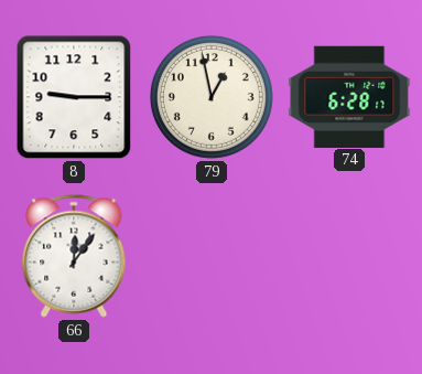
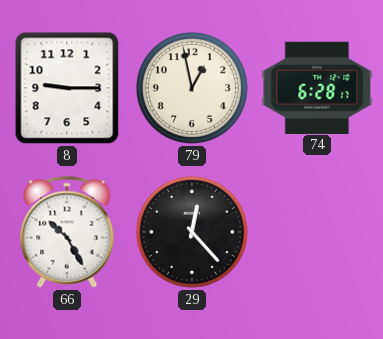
66: 12:06 -> 10:25
29: none -> 12:23
